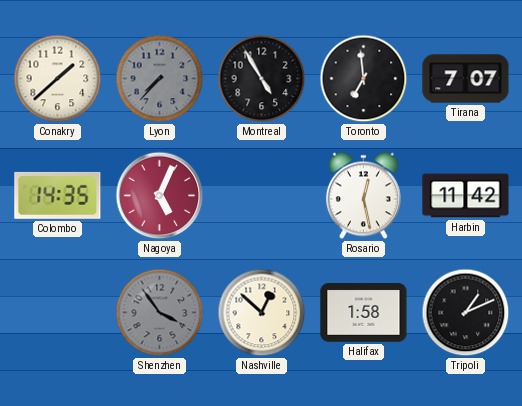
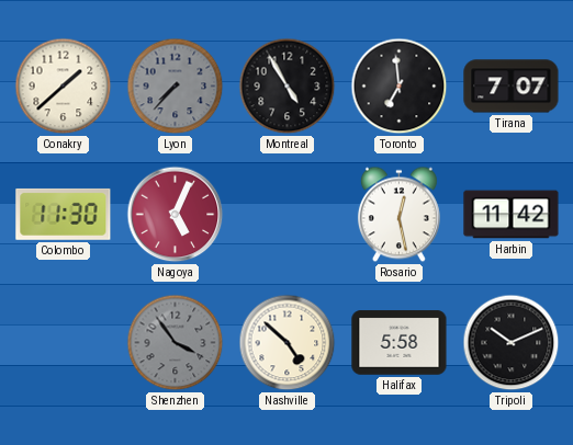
Colombo: 14:35 -> 11:30
Nashville: 12:52 -> 4:52
Halifax: 1:58 -> 5:58
Tripoli: 1:11 -> 10:11
